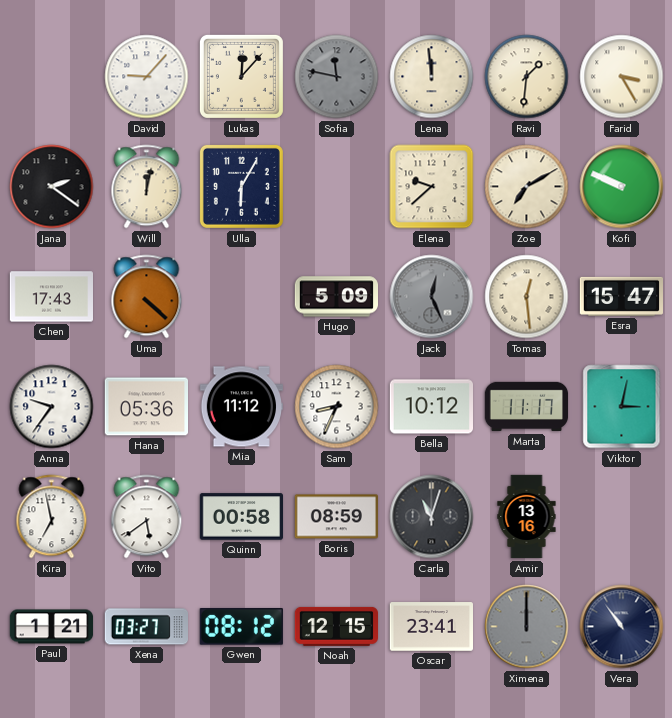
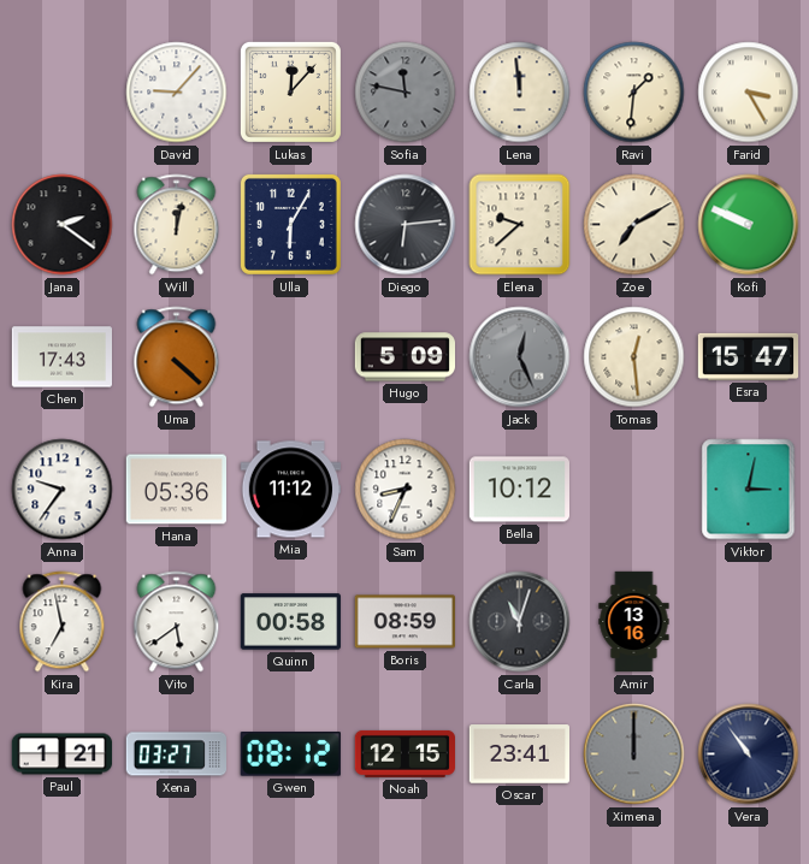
Diego: none -> 6:14
Marta: 11:17 -> none
